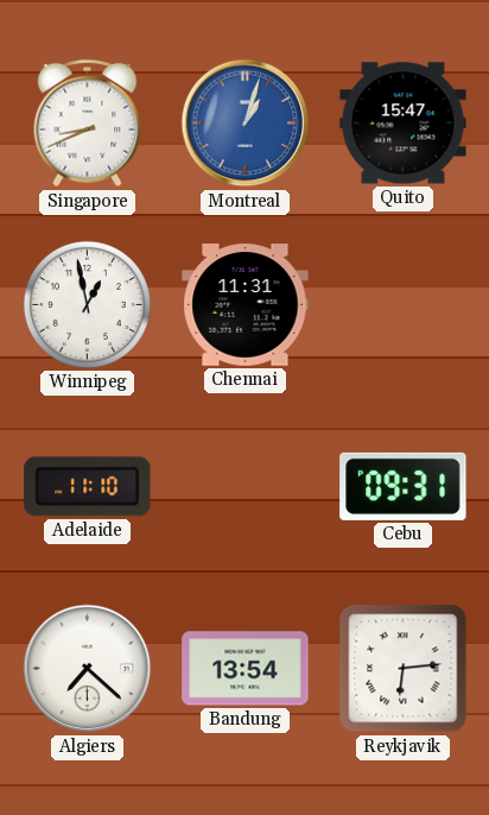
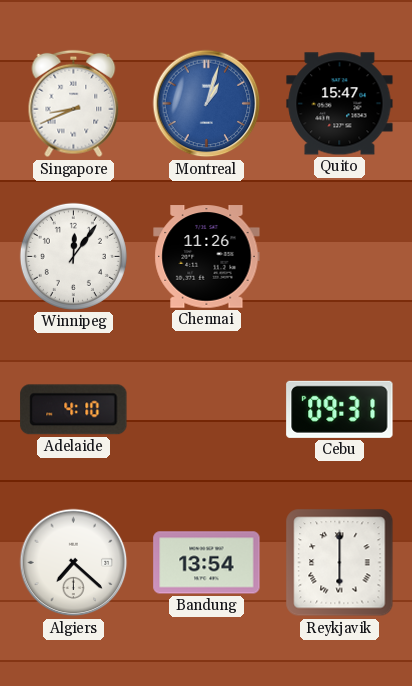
Winnipeg: 12:58 -> 12:06
Chennai: 11:31 -> 11:26
Adelaide: 11:10 -> 4:10
Reykjavik: 6:14 -> 6:00
